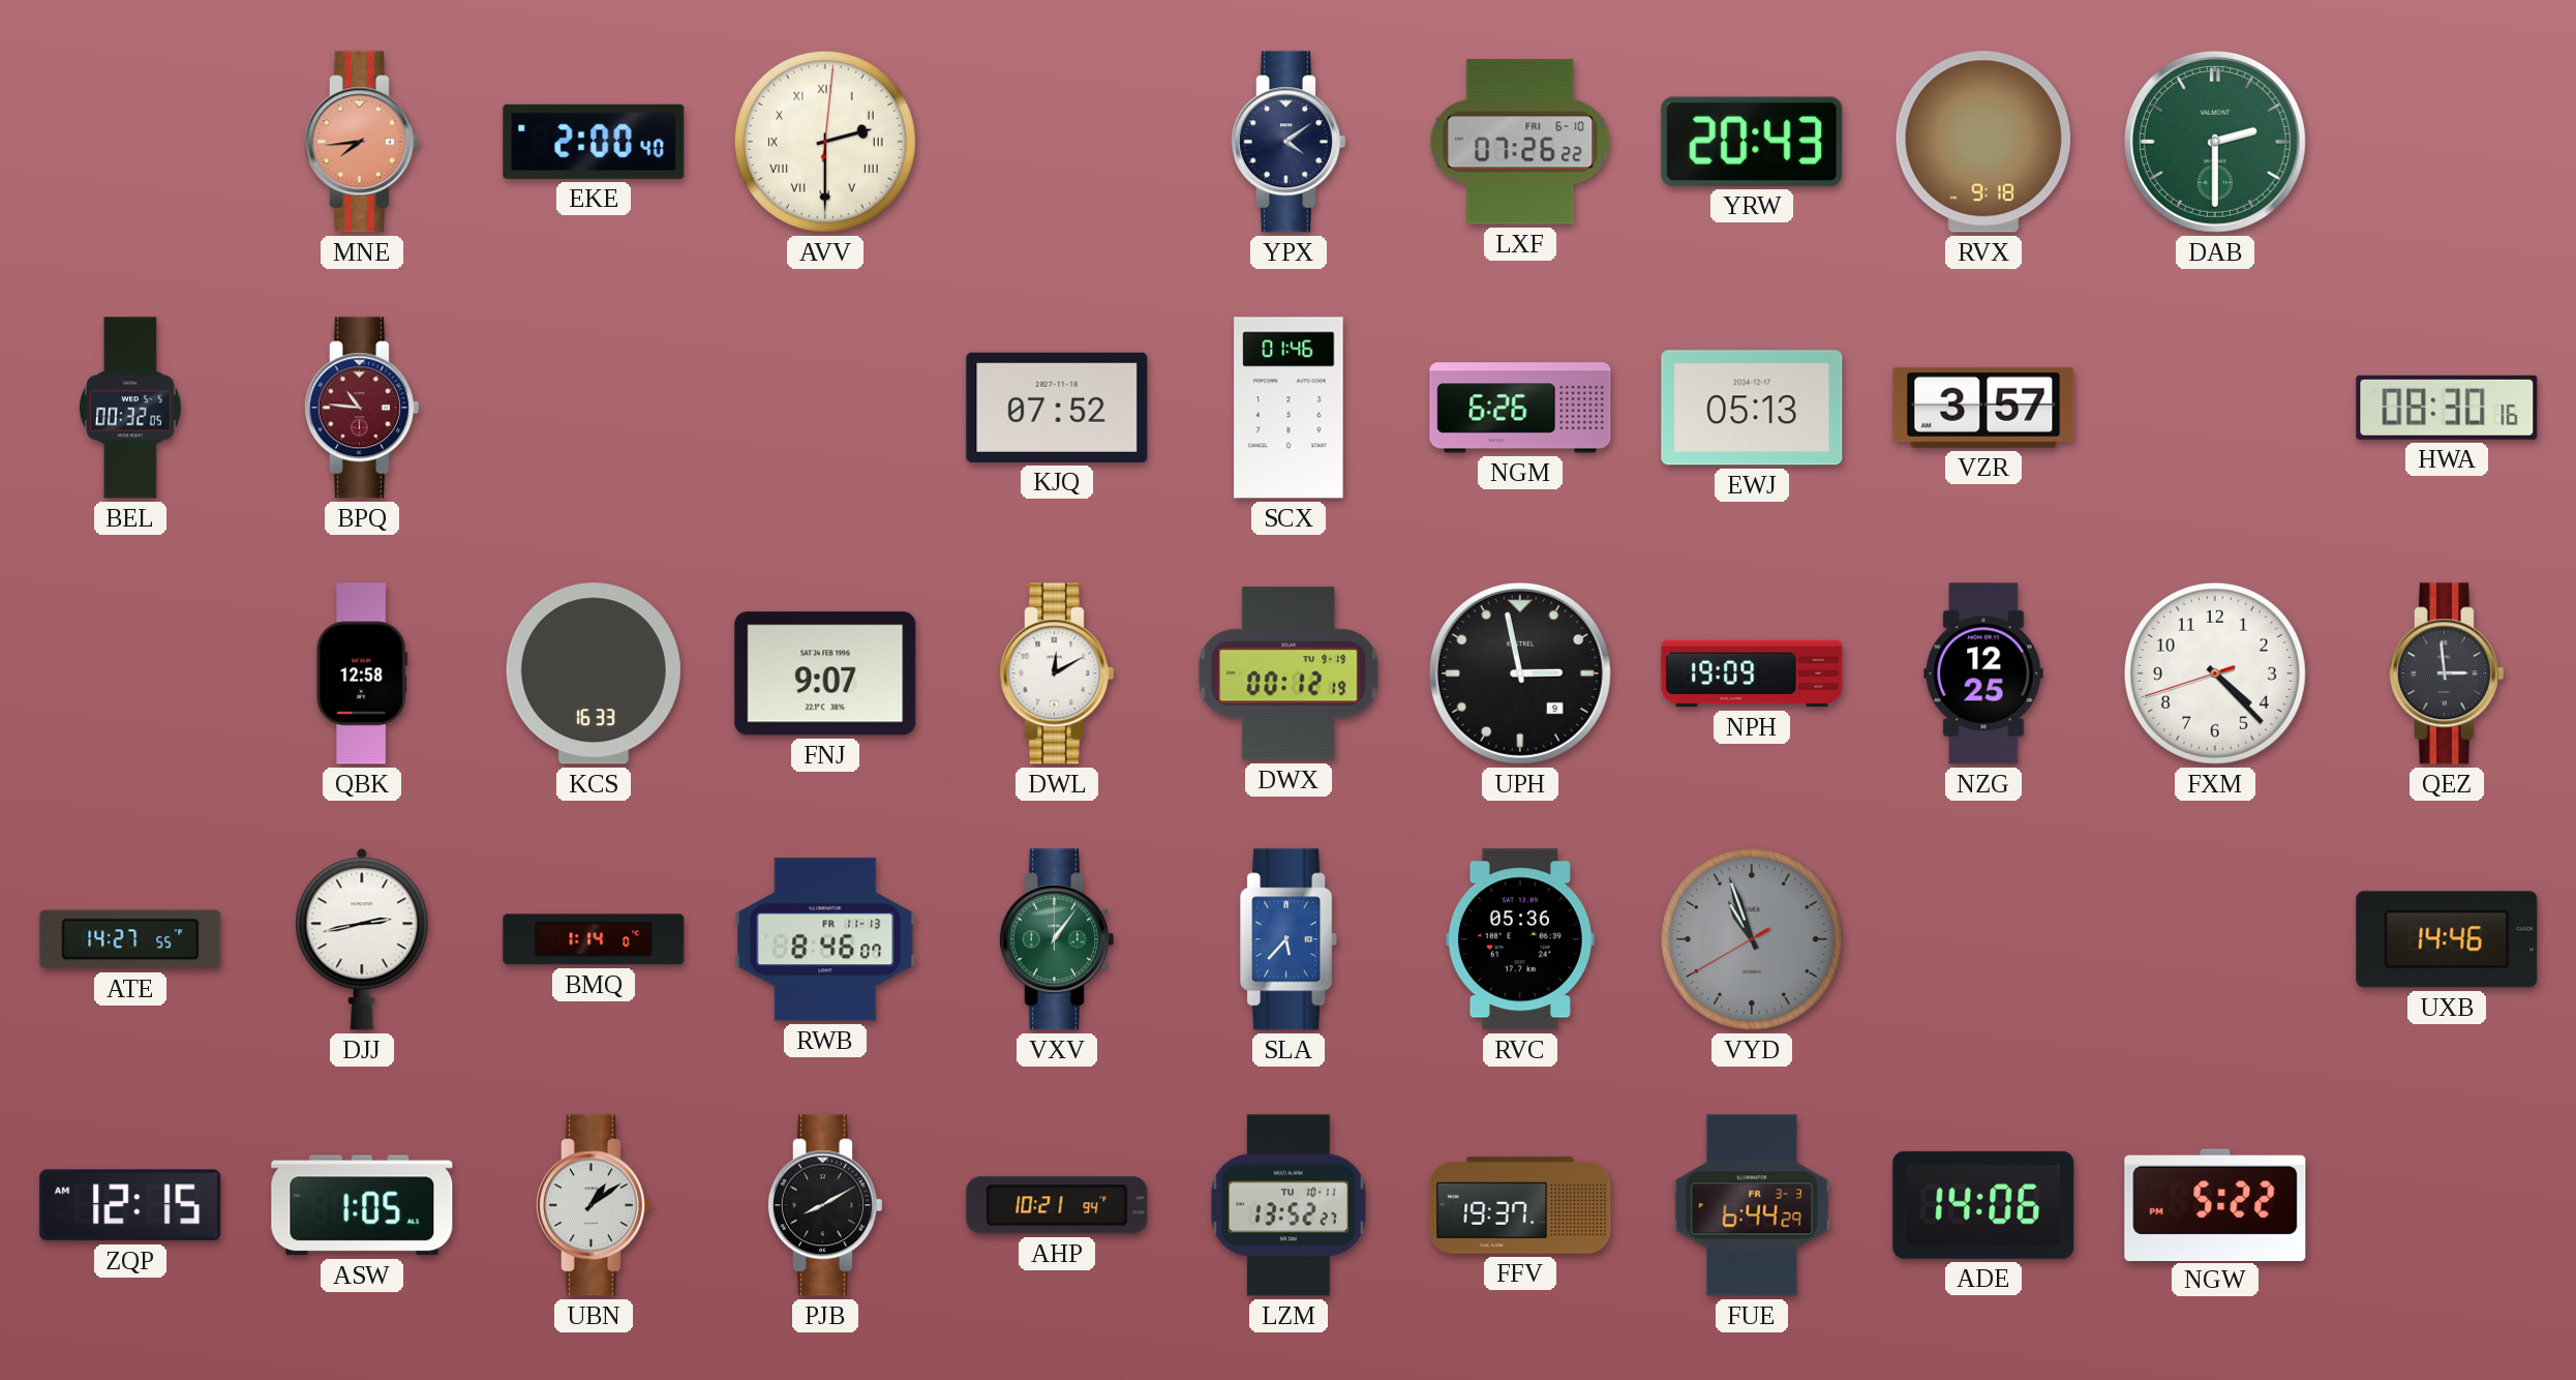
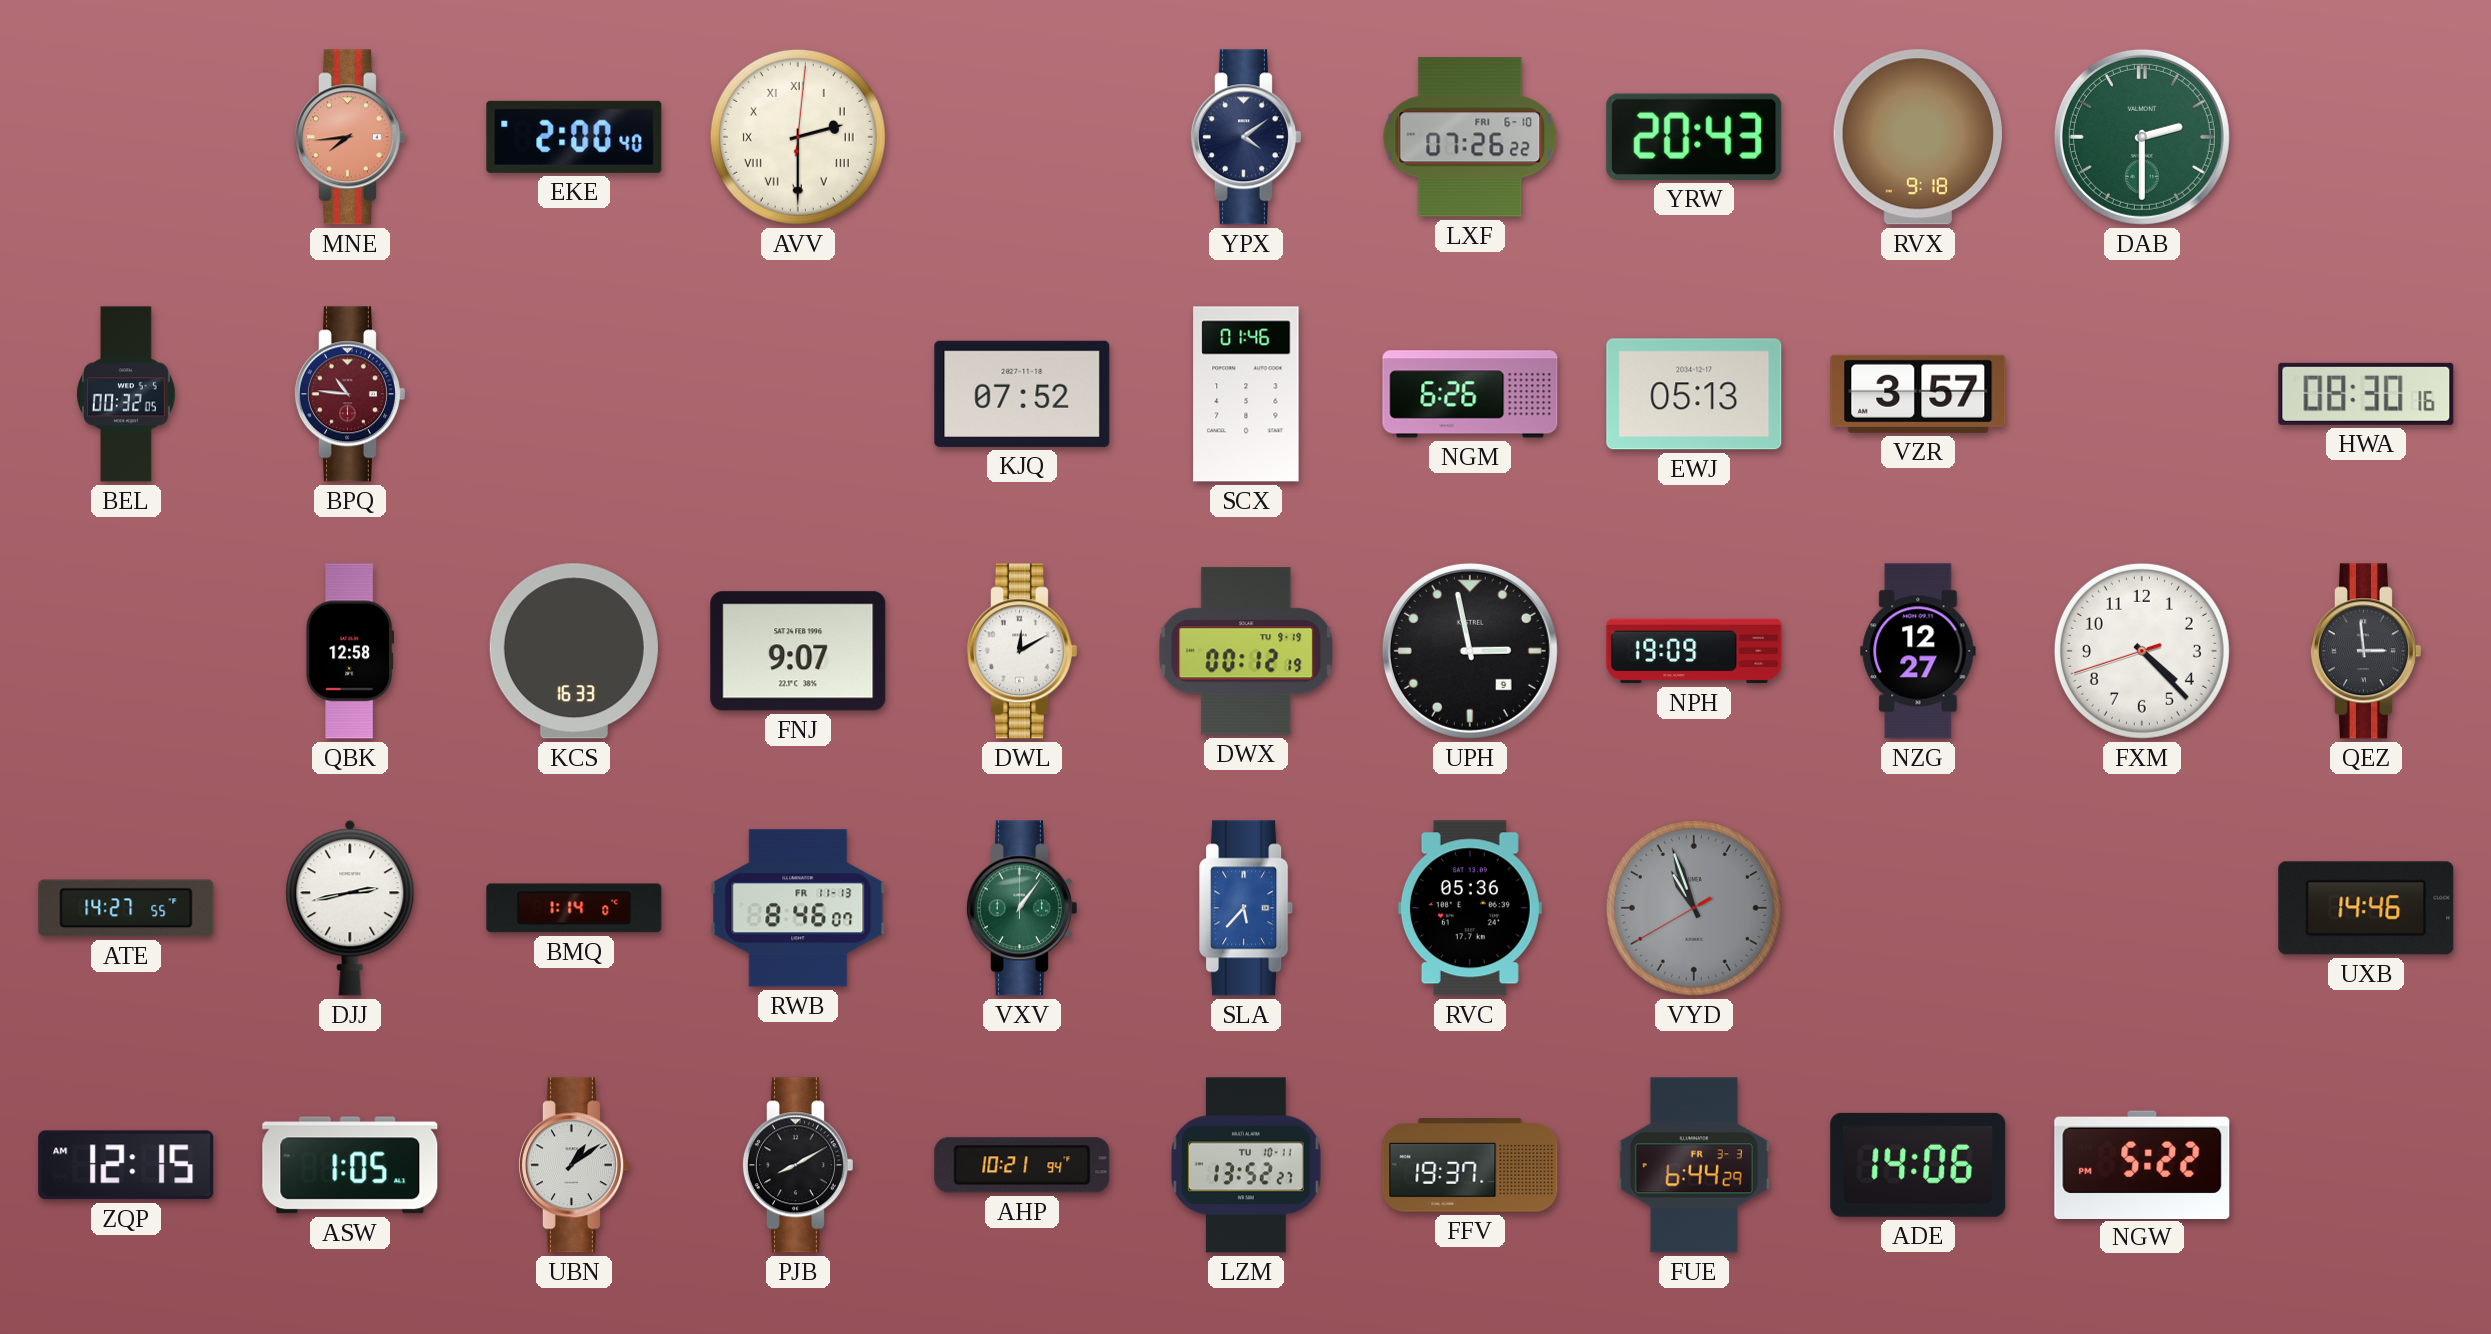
NZG: 12:25 -> 12:27
